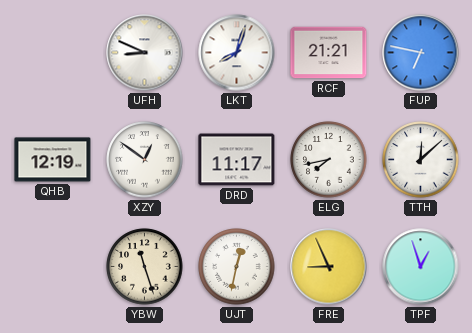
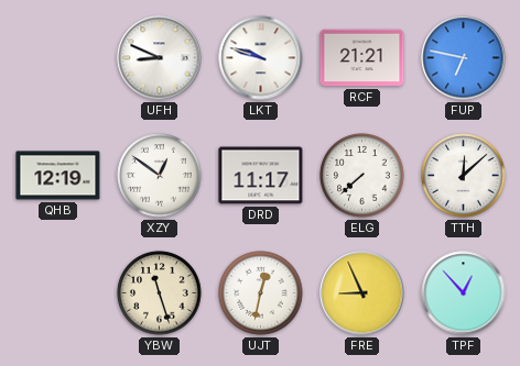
LKT: 8:03 -> 9:48
ELG: 7:43 -> 7:38
TPF: 12:57 -> 12:53
